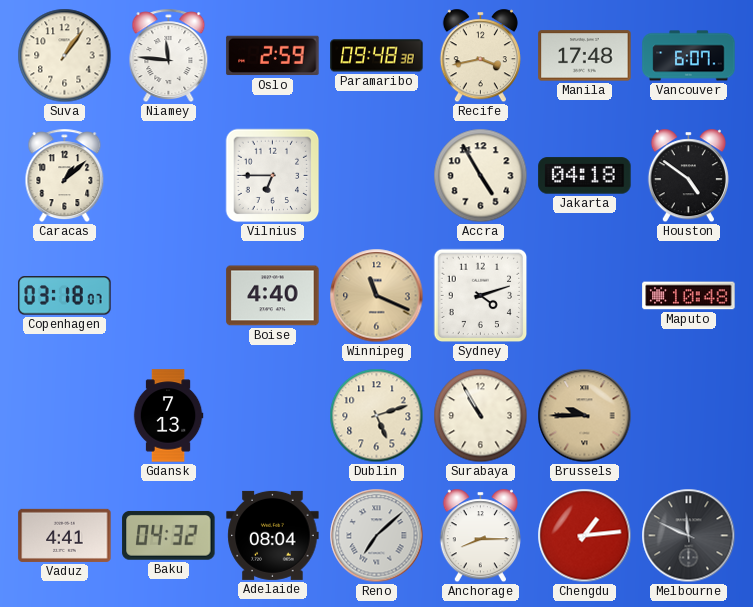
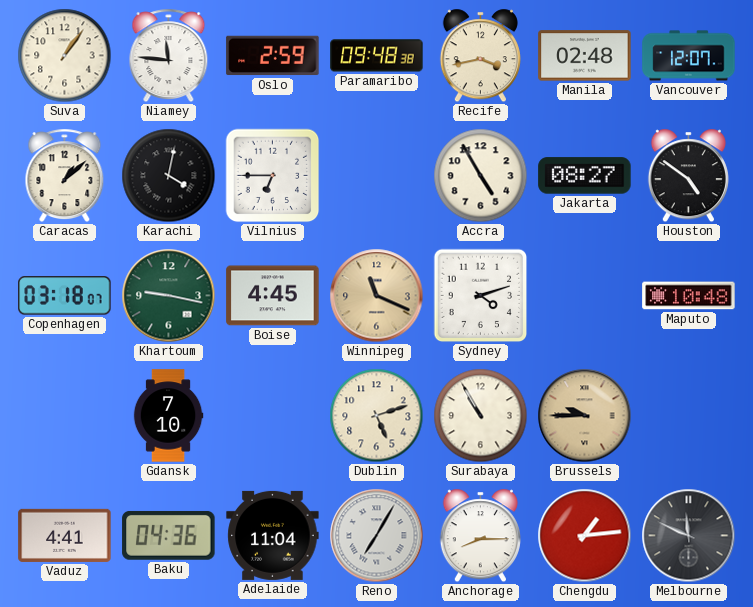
Manila: 17:48 -> 02:48
Vancouver: 6:07 -> 12:07
Karachi: none -> 4:02
Jakarta: 04:18 -> 08:27
Khartoum: none -> 9:17
Boise: 4:40 -> 4:45
Gdansk: 7:13 -> 7:10
Baku: 04:32 -> 04:36
Adelaide: 08:04 -> 11:04
Reno: 7:08 -> 7:05
